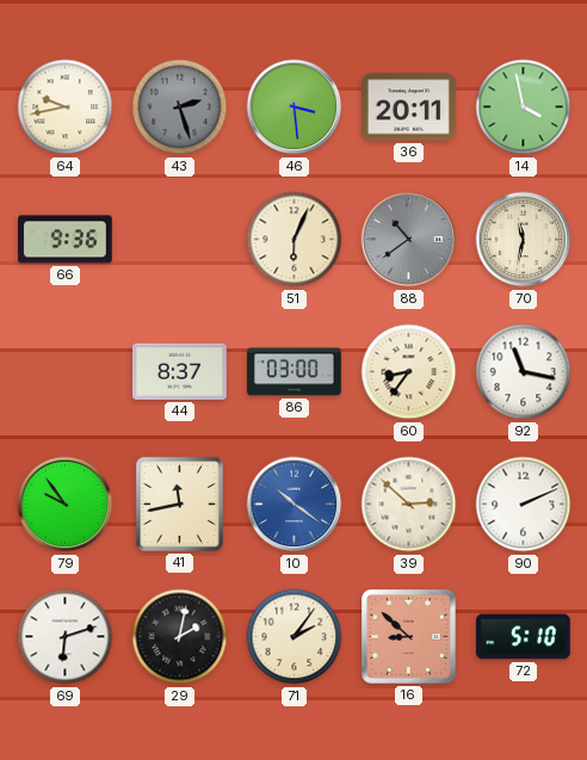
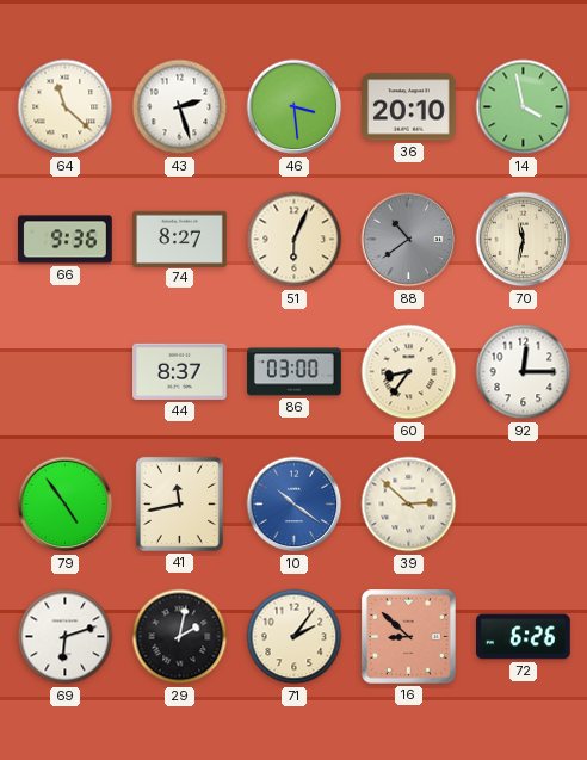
64: 9:43 -> 11:22
43 dial: grey -> white
36: 20:11 -> 20:10
74: none -> 8:27
92: 11:17 -> 12:15
79: 9:54 -> 4:54
90: 2:11 -> none
72: 5:10 -> 6:26
